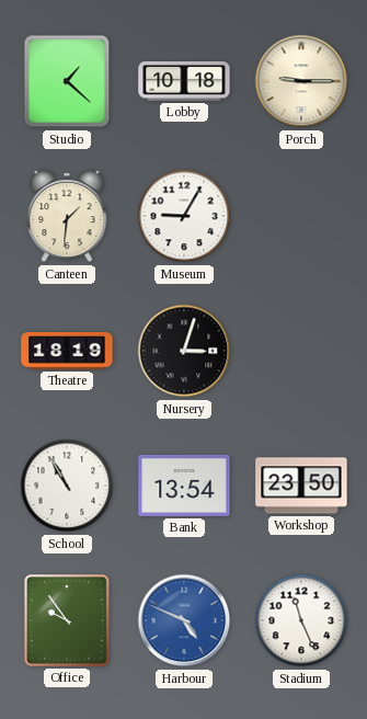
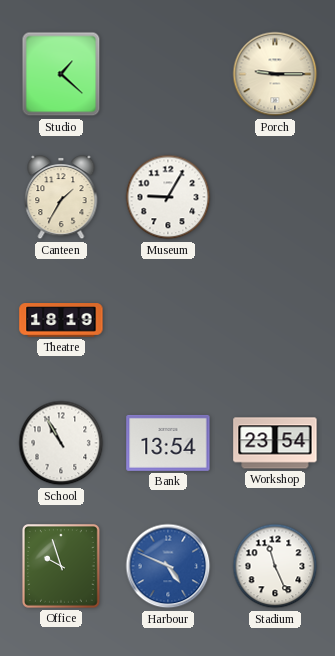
Lobby: 10:18 -> none
Canteen: 1:31 -> 1:35
Nursery: 3:03 -> none
Workshop: 23:50 -> 23:54
Office: 9:54 -> 9:57
